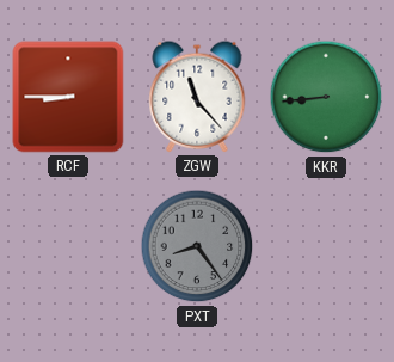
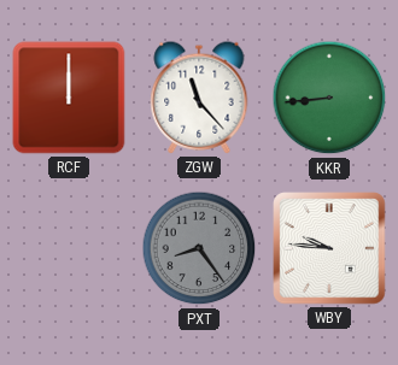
RCF: 8:45 -> 12:00
WBY: none -> 9:46
